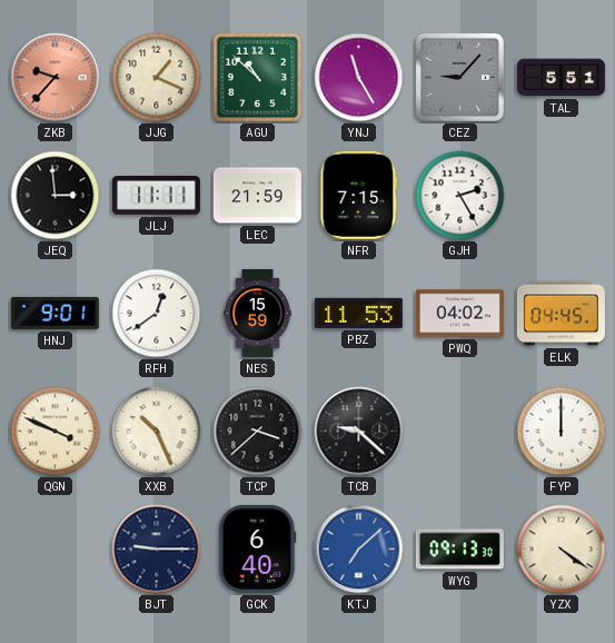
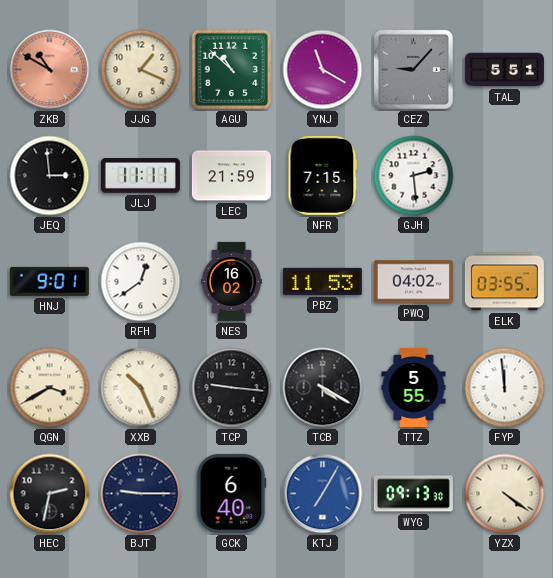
ZKB: 9:37 -> 10:50
YNJ: 11:25 -> 11:20
GJH: 2:25 -> 2:29
NES: 15:59 -> 16:02
ELK: 04:45 -> 03:55
QGN: 3:49 -> 3:40
TCP: 3:38 -> 9:16
TCB: 9:22 -> 4:20
TTZ: none -> 5:55
FYP: 12:00 -> 11:59
HEC: none -> 2:32
KTJ: 7:08 -> 7:05
